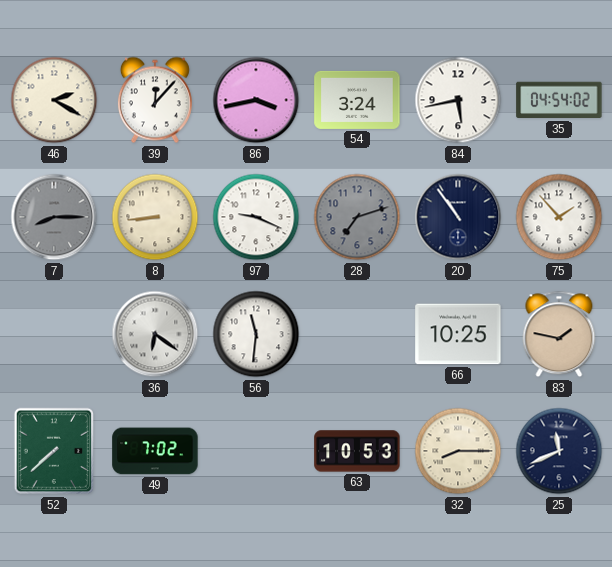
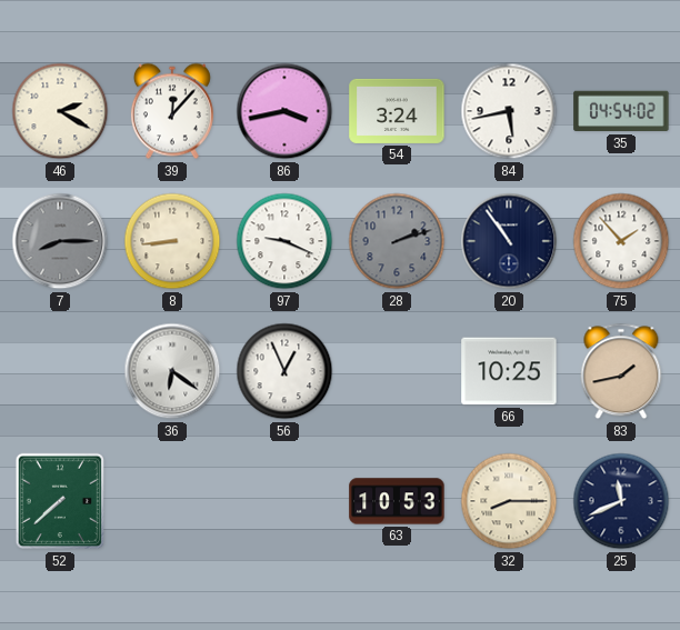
28: 7:12 -> 2:12
56: 11:31 -> 12:56
83: 1:47 -> 1:43
49: 7:02 -> none
